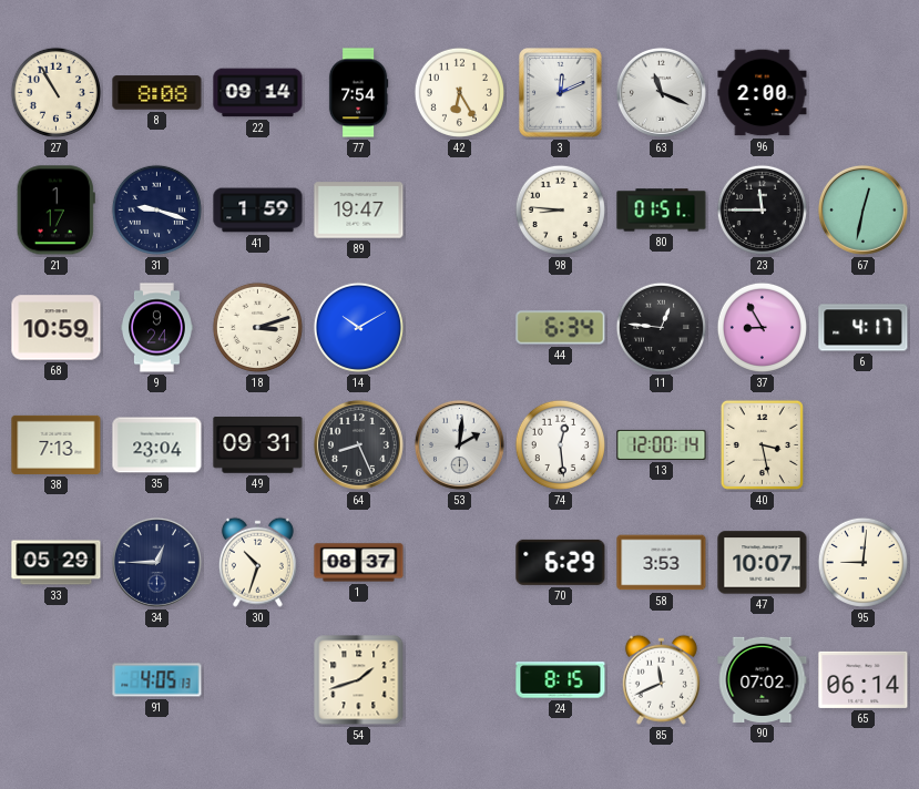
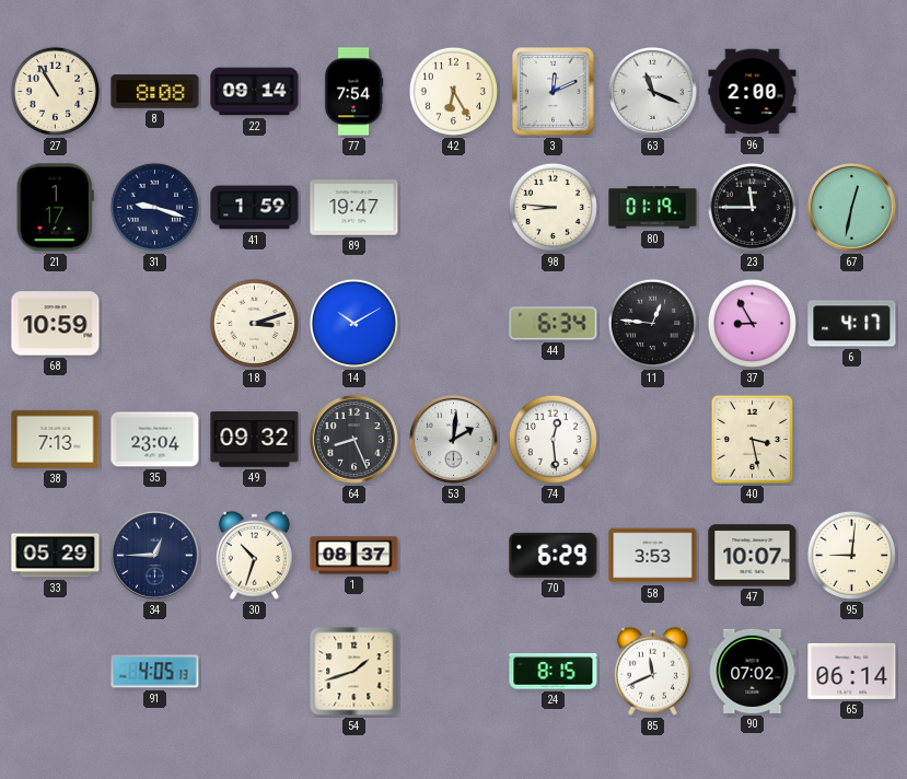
80: 01:51 -> 01:19
9: 9:24 -> none
49: 09:31 -> 09:32
13: 12:00 -> none
